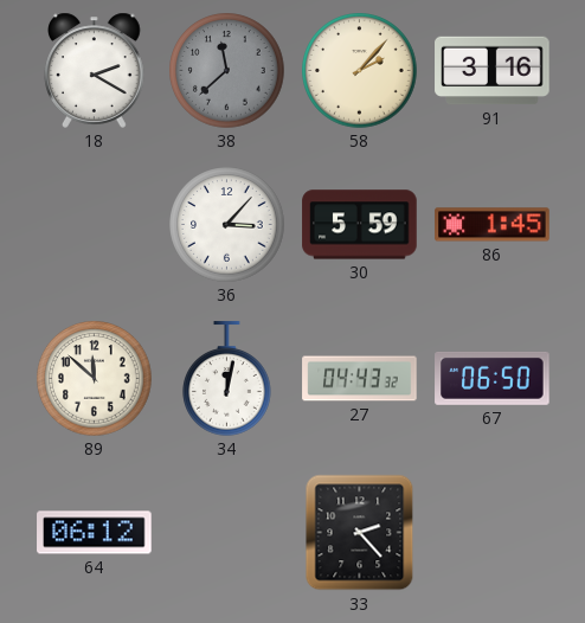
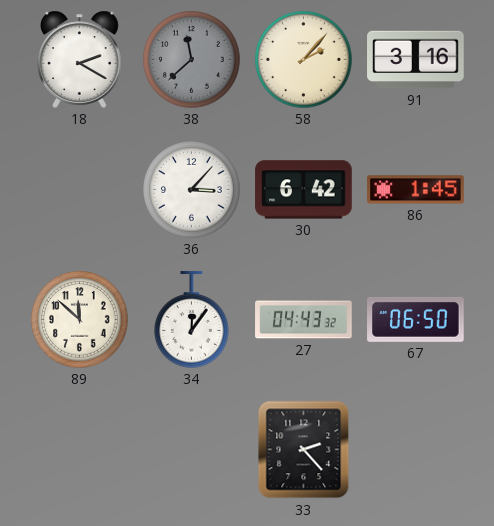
30: 5:59 -> 6:42
34: 12:02 -> 12:06
64: 06:12 -> none
